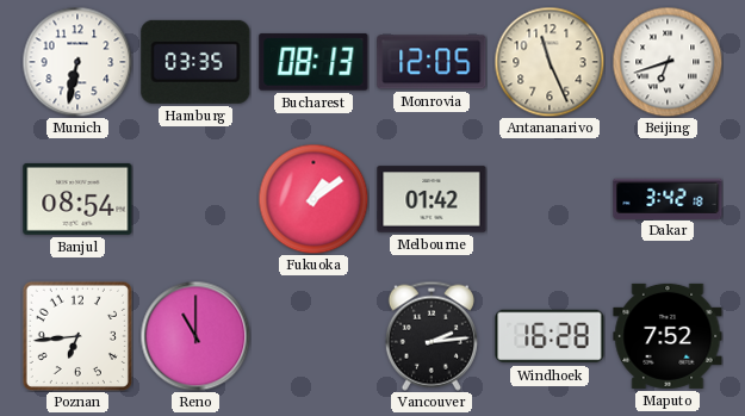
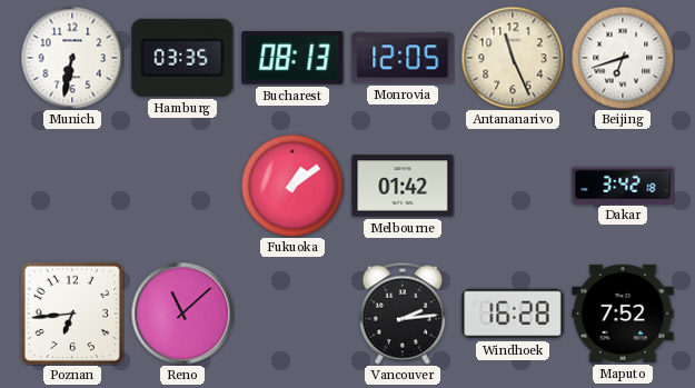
Banjul: 08:54 -> none
Reno: 11:00 -> 11:08
